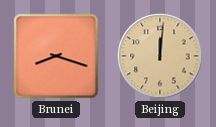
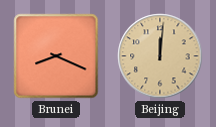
Brunei: 8:18 -> 8:19
